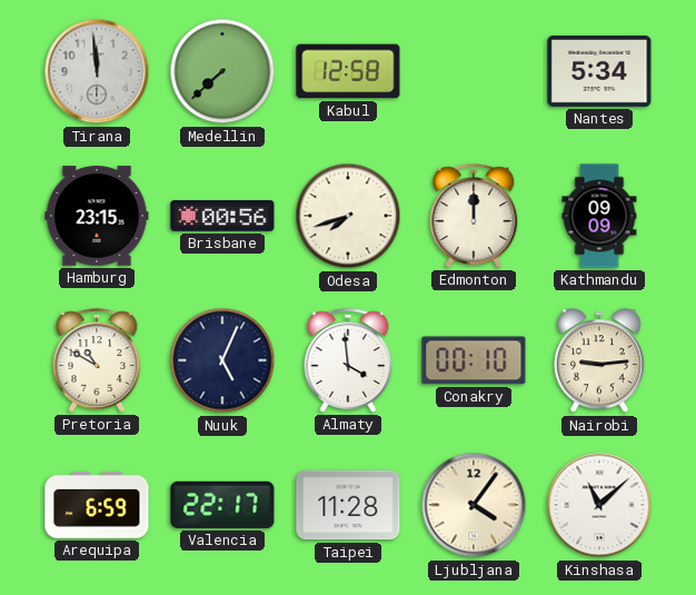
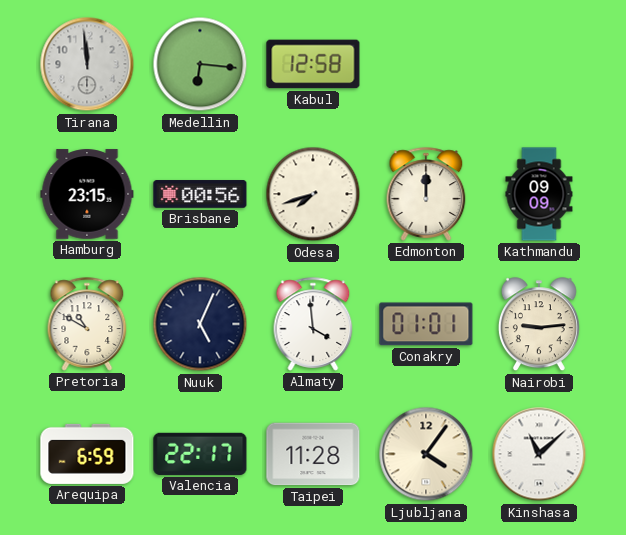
Medellin: 7:38 -> 6:16
Nantes: 5:34 -> none
Conakry: 00:10 -> 01:01
